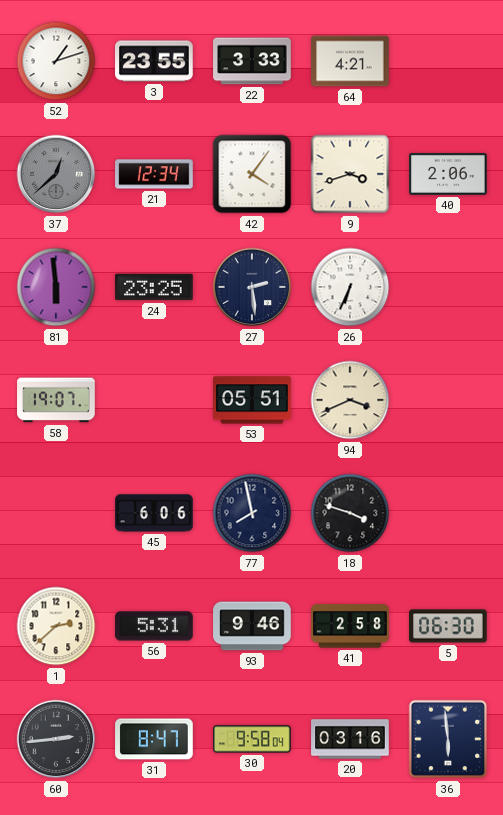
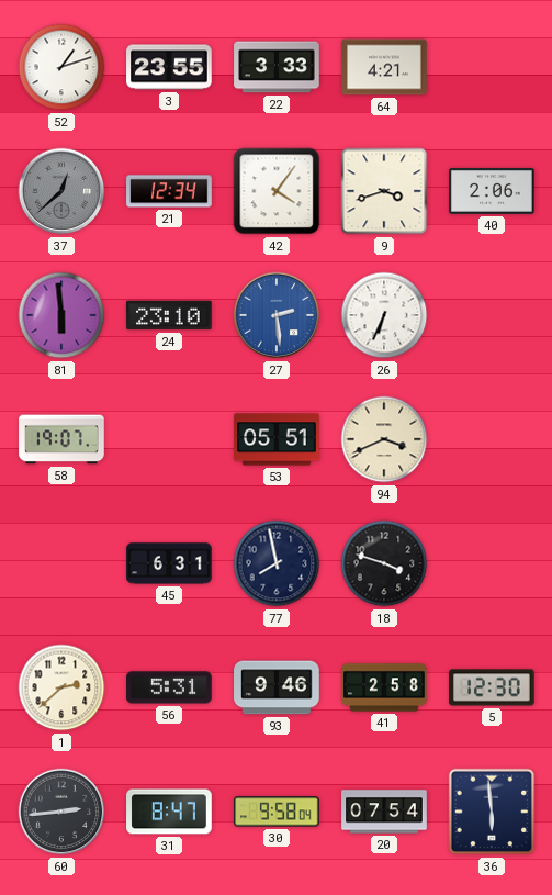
24: 23:25 -> 23:10
27 dial: navy -> blue
45: 6:06 -> 6:31
5: 06:30 -> 12:30
20: 03:16 -> 07:54
